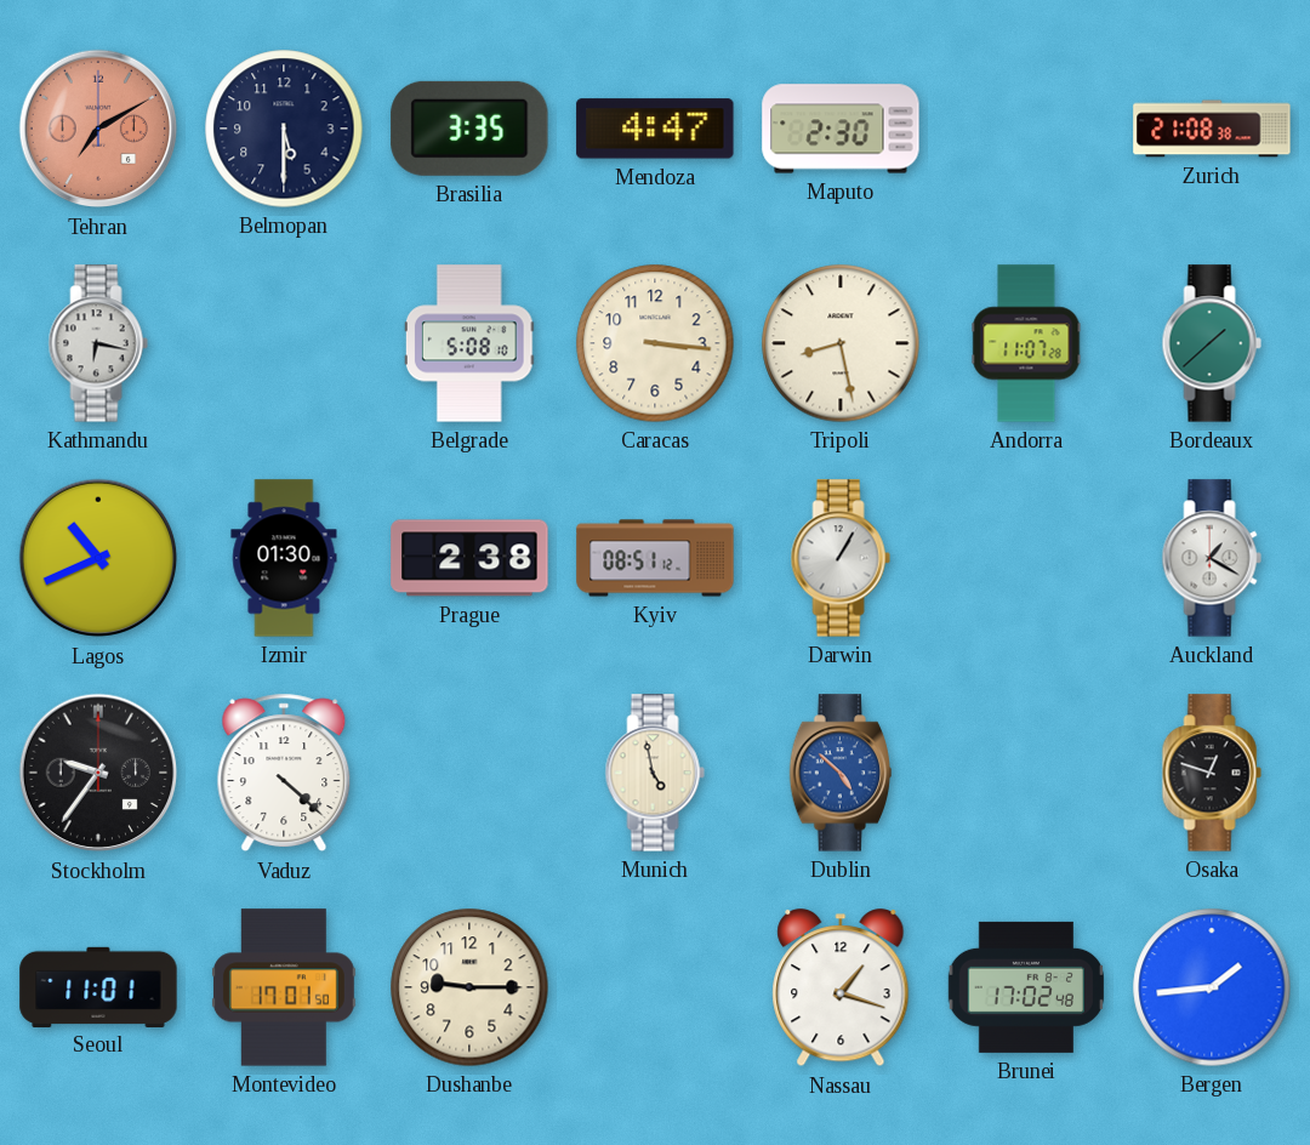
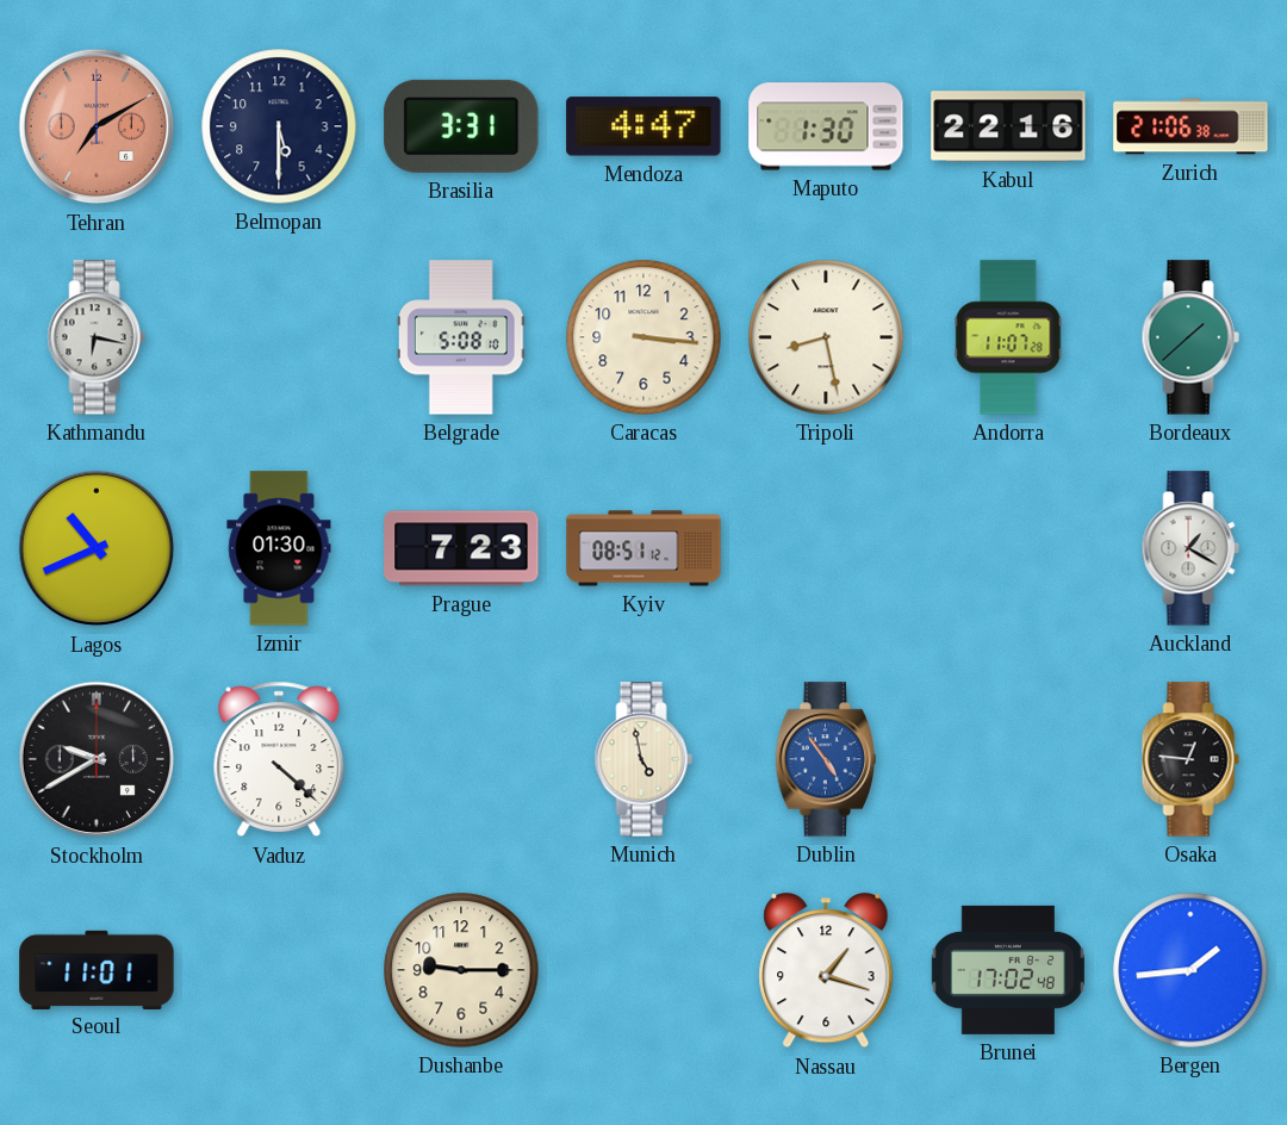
Brasilia: 3:35 -> 3:31
Maputo: 2:30 -> 1:30
Kabul: none -> 22:16
Zurich: 21:08 -> 21:06
Prague: 2:38 -> 7:23
Darwin: 1:05 -> none
Stockholm: 9:36 -> 9:40
Dublin: 4:52 -> 4:54
Osaka: 12:48 -> 12:46
Montevideo: 17:01 -> none
